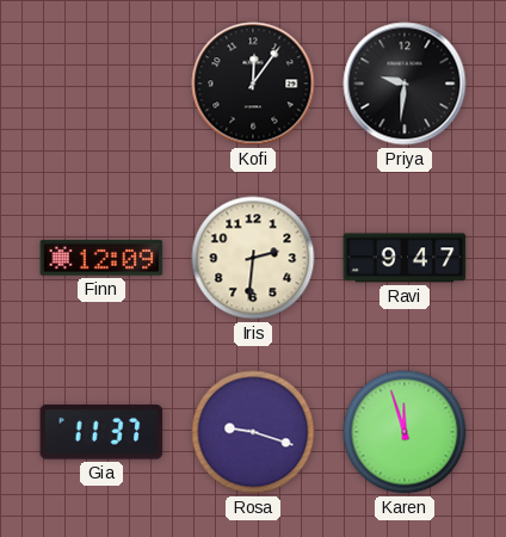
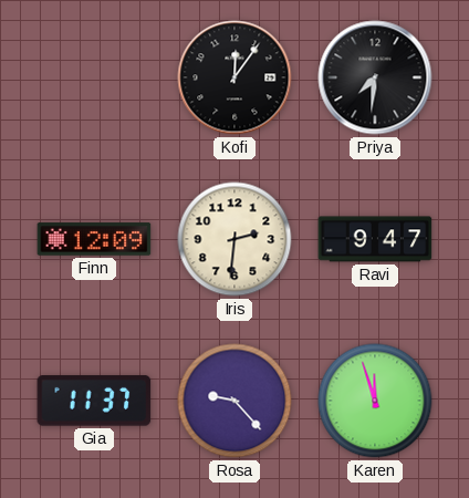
Priya: 9:31 -> 7:31
Rosa: 9:18 -> 9:23
